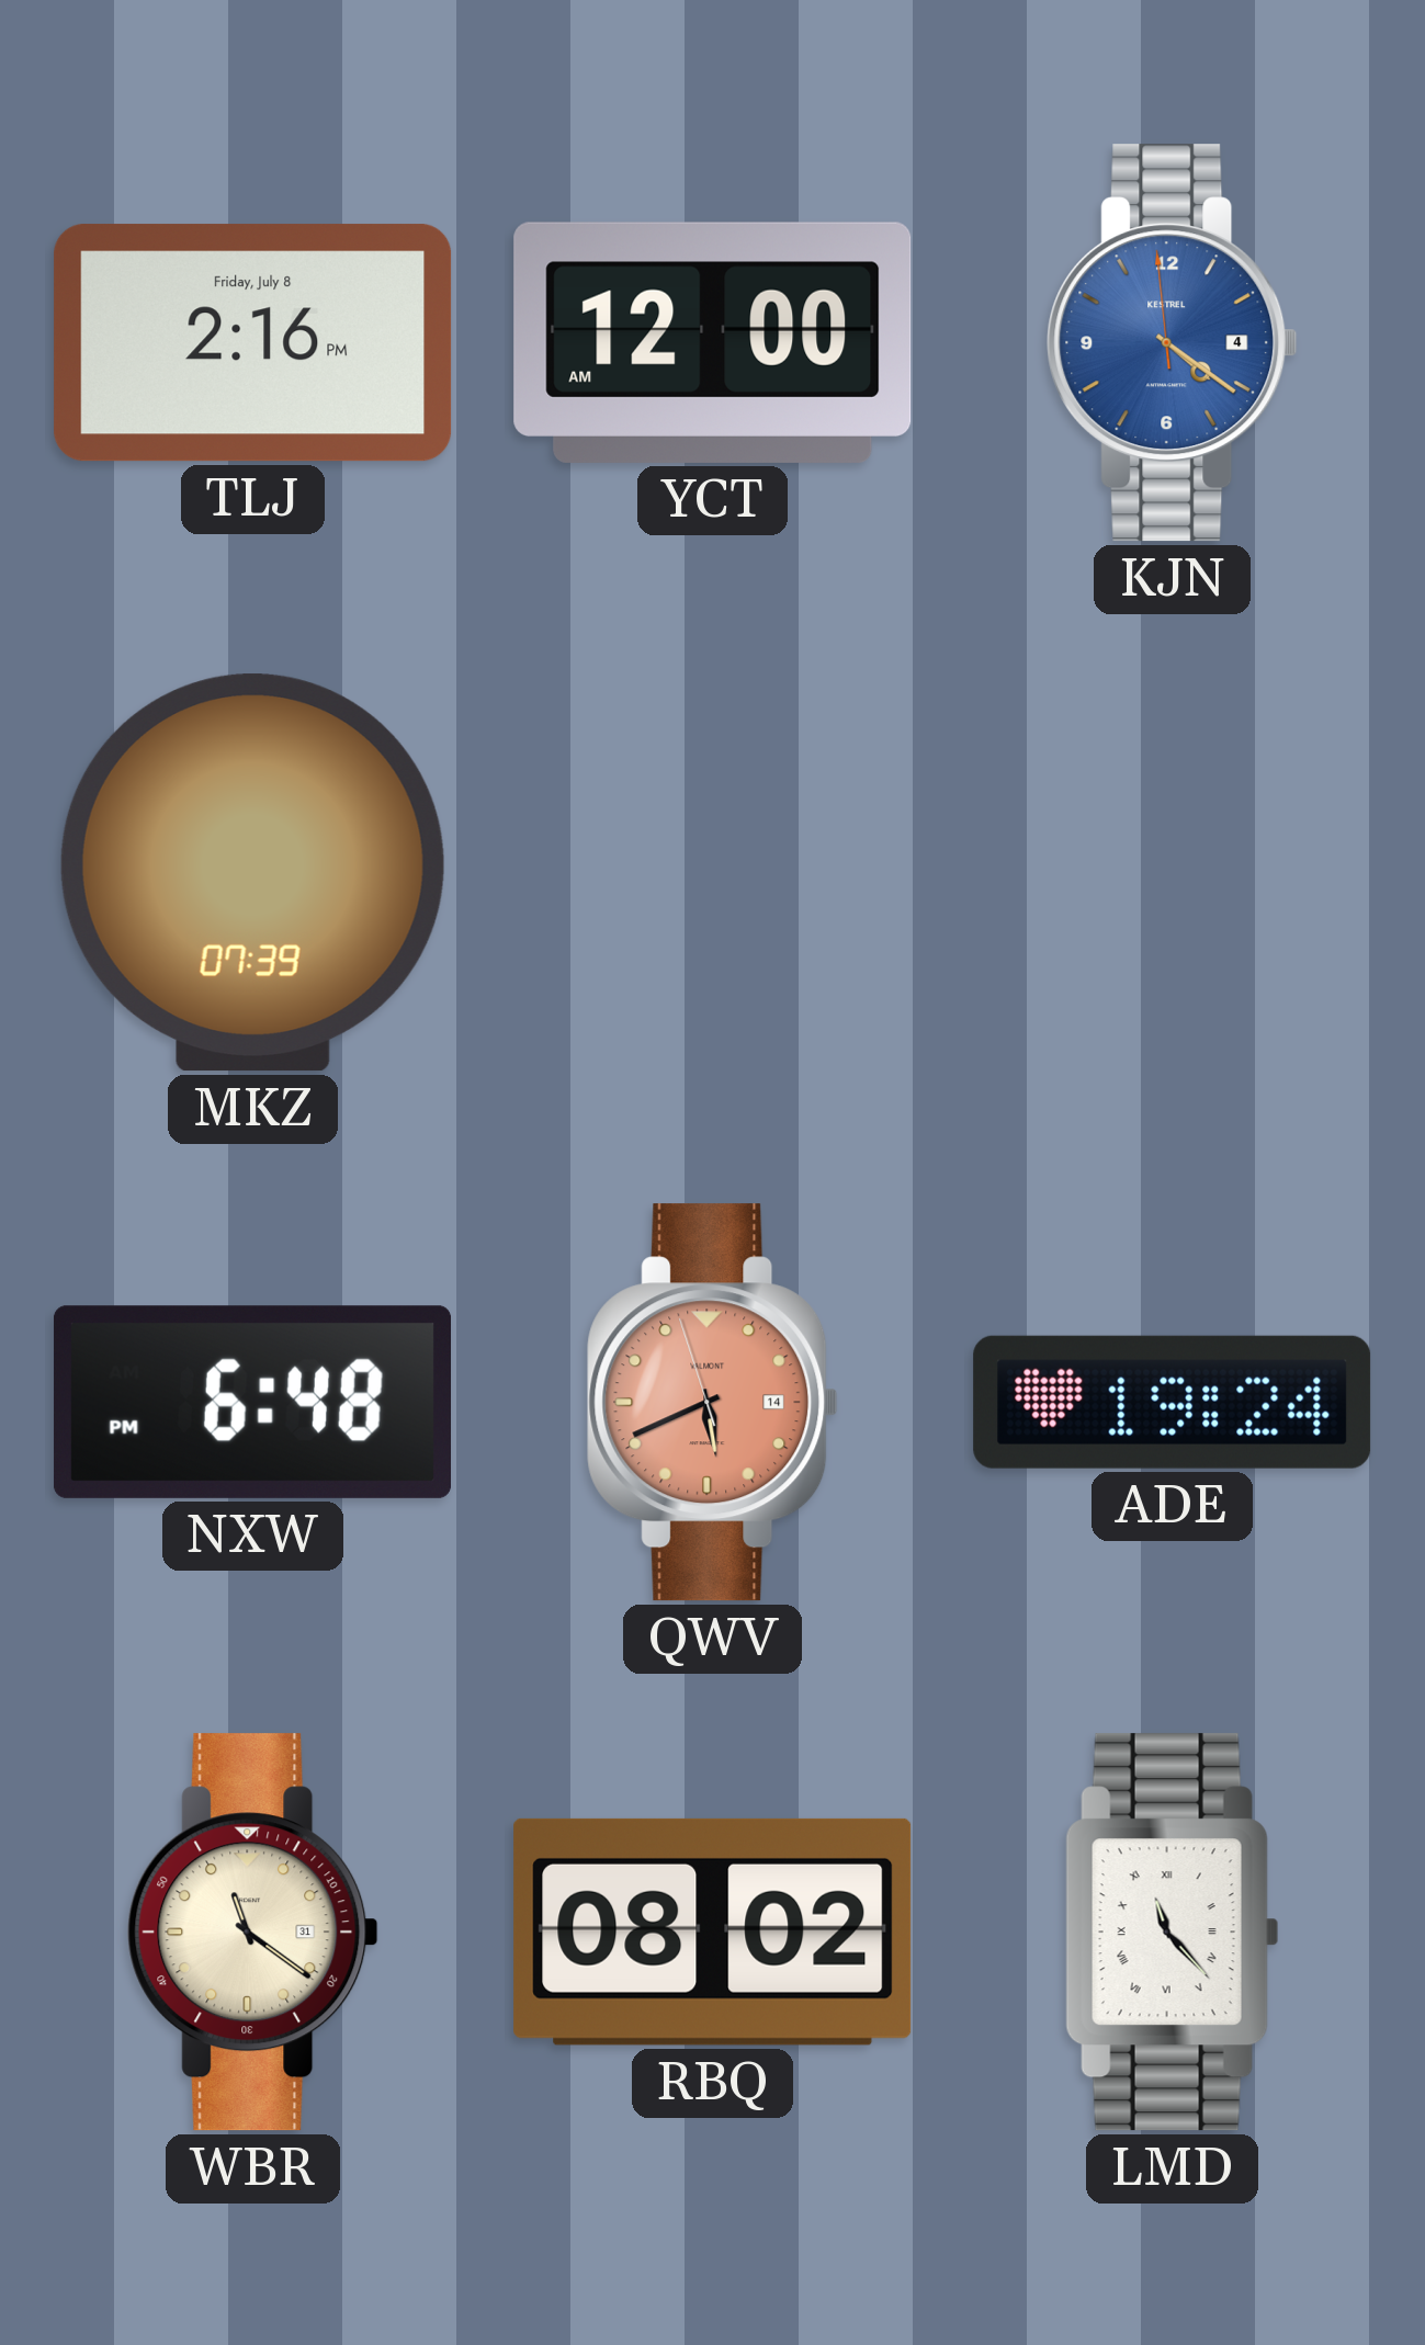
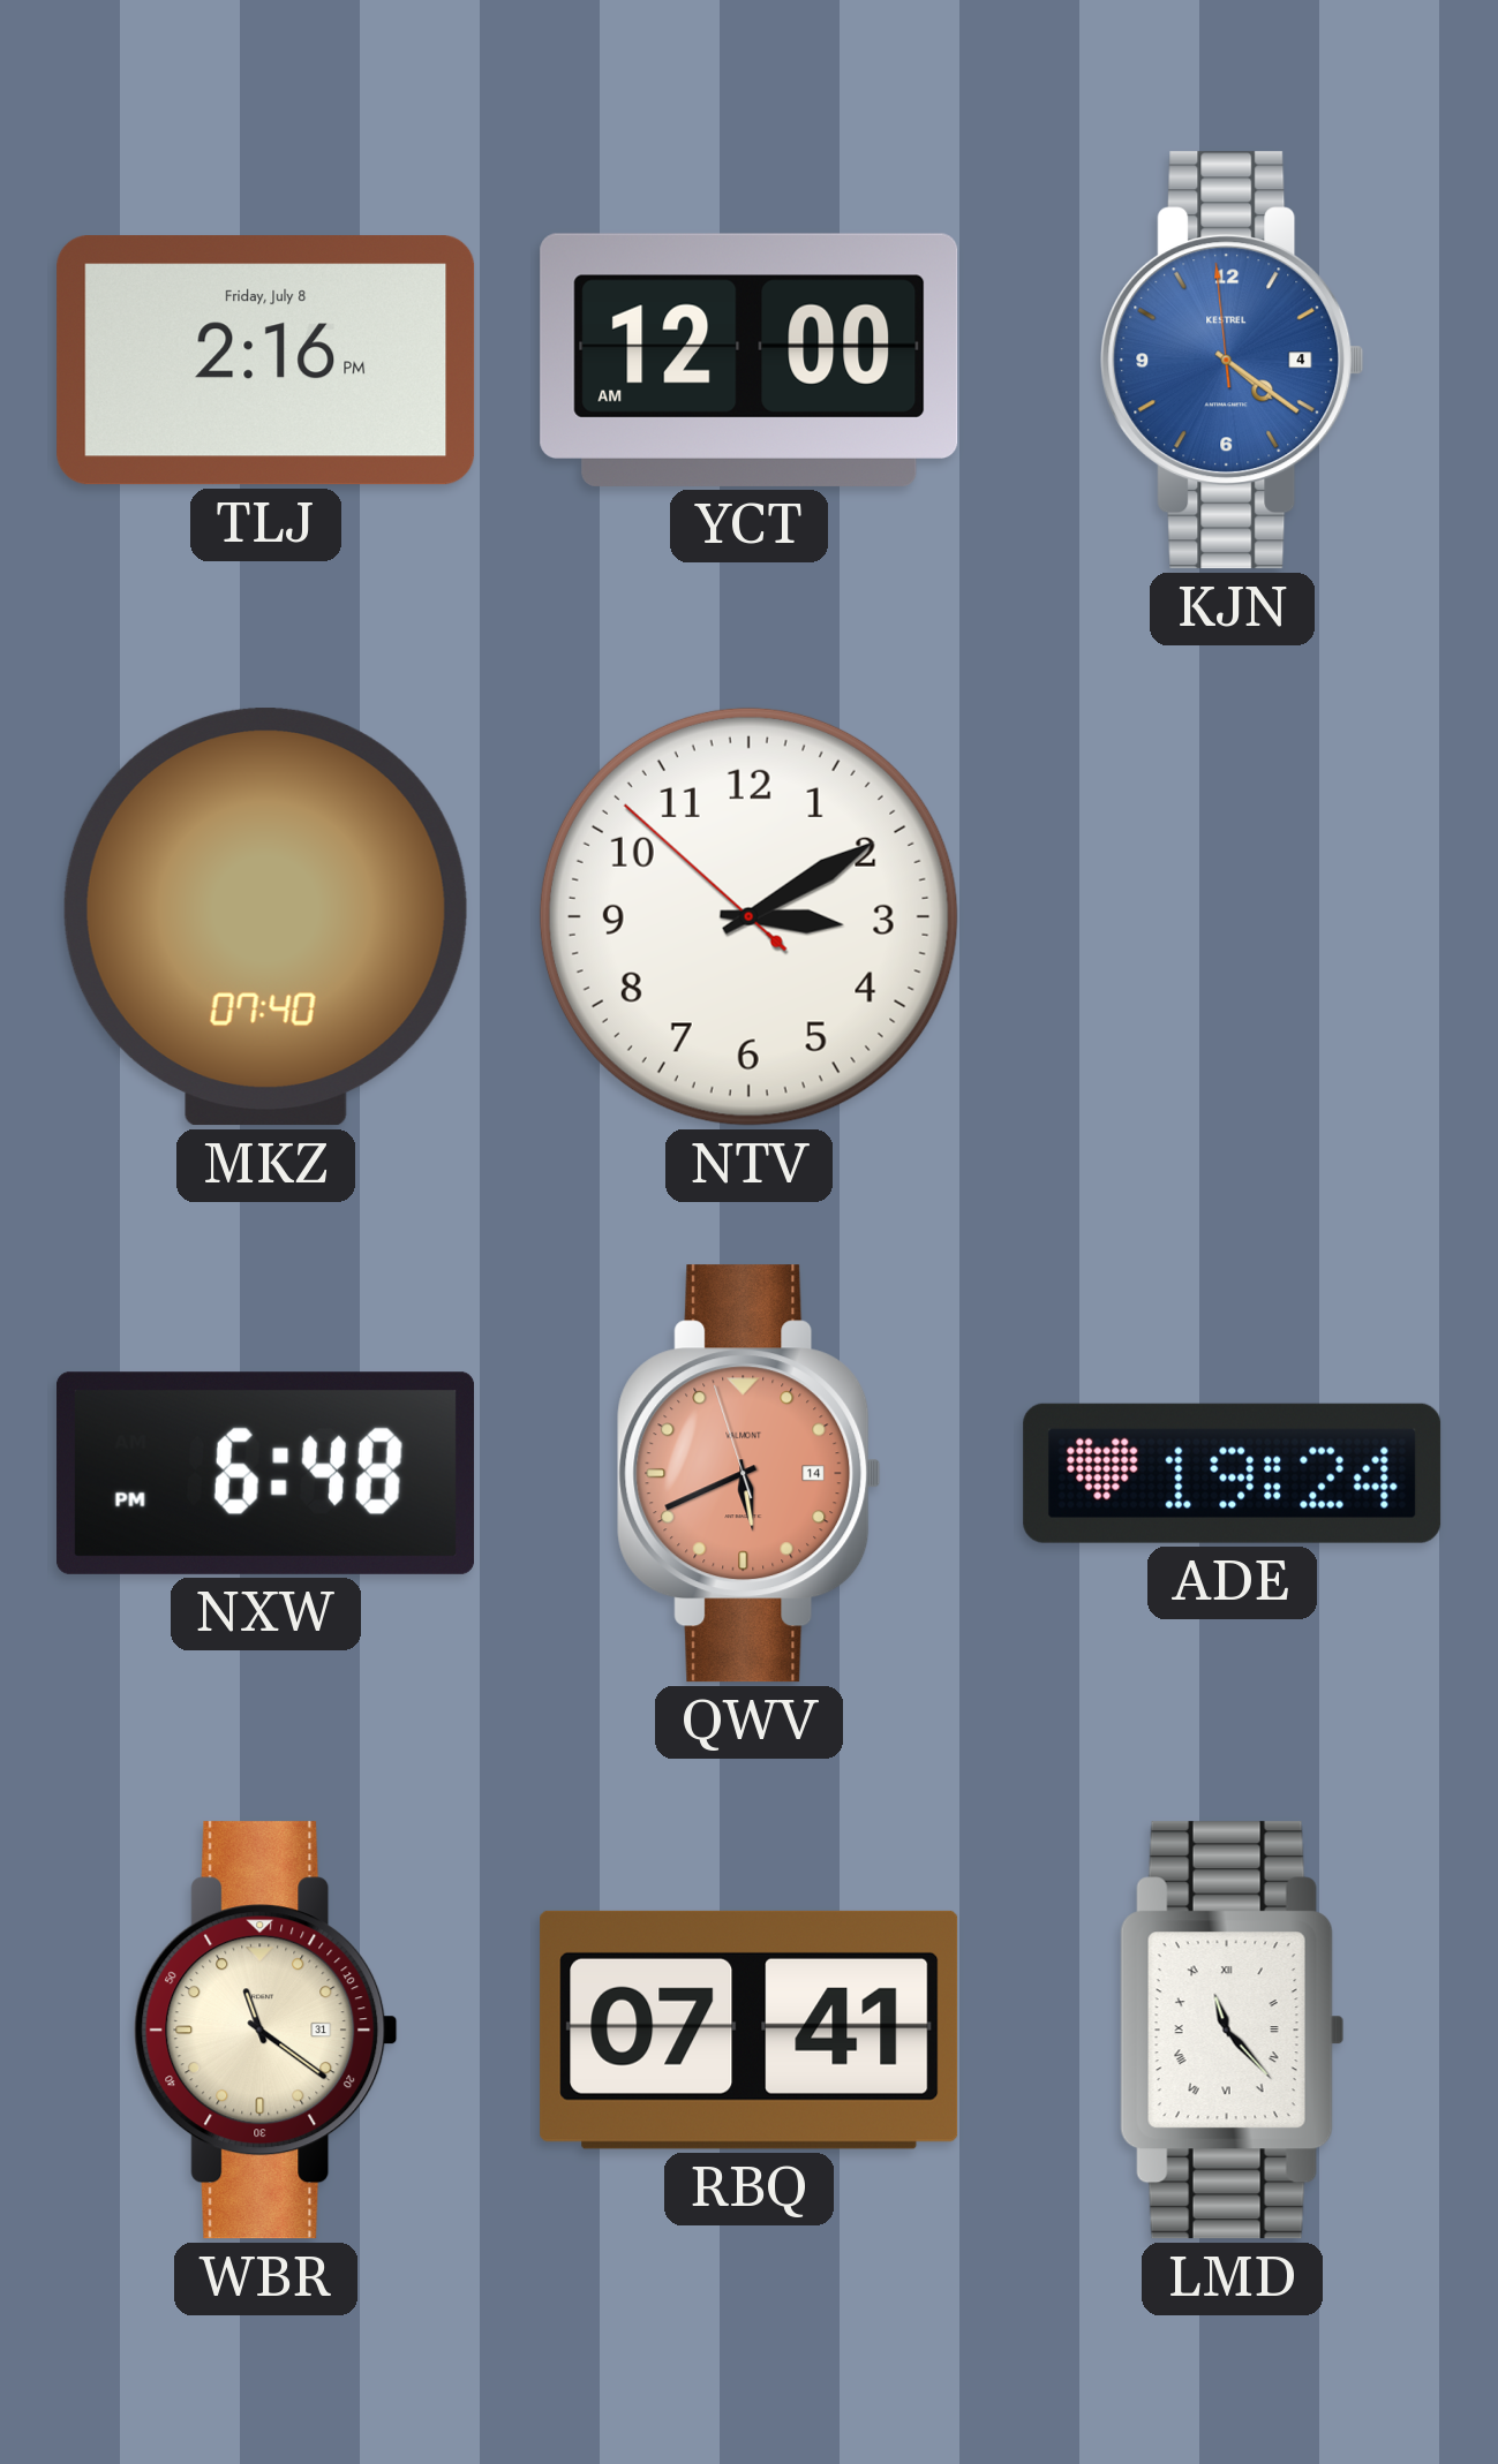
MKZ: 07:39 -> 07:40
NTV: none -> 3:09
RBQ: 08:02 -> 07:41
